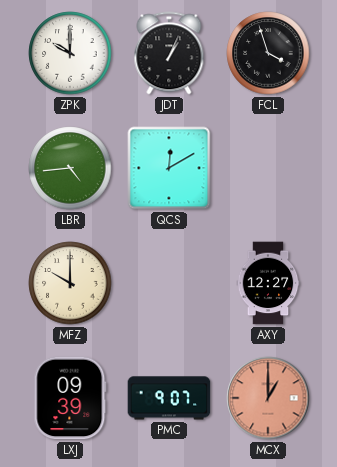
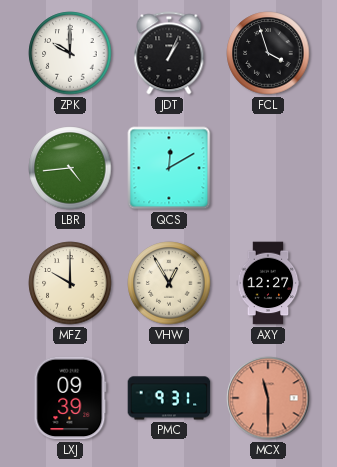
VHW: none -> 12:55
PMC: 9:07 -> 9:31
MCX: 1:00 -> 11:30
